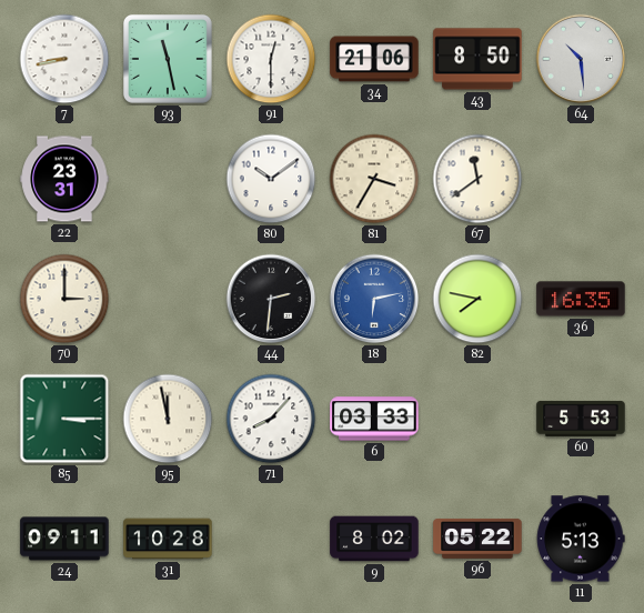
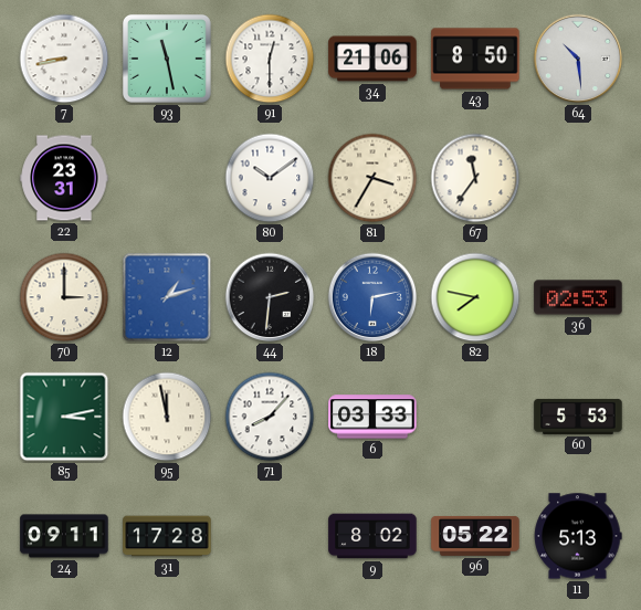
67: 11:39 -> 11:36
12: none -> 1:12
36: 16:35 -> 02:53
85: 3:15 -> 3:13
31: 10:28 -> 17:28
